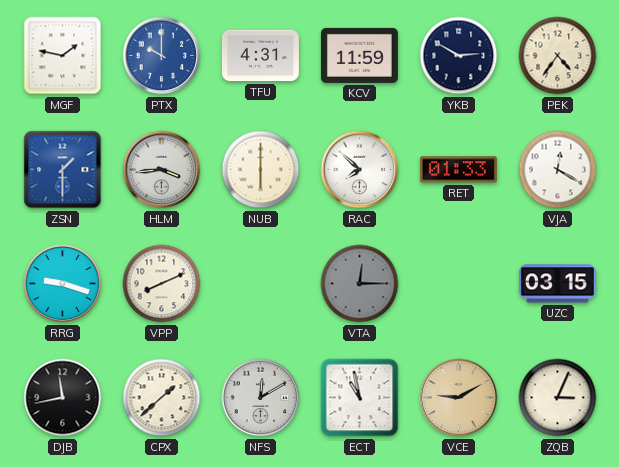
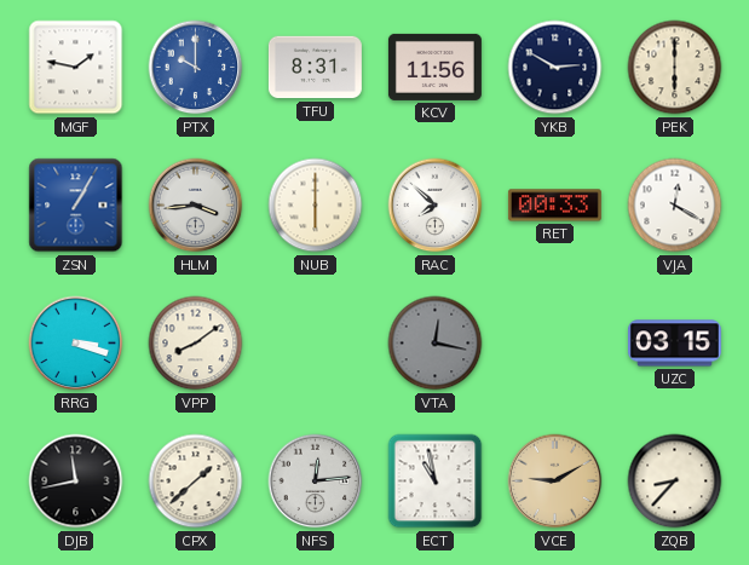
TFU: 4:31 -> 8:31
KCV: 11:59 -> 11:56
PEK: 4:36 -> 6:00
ZSN: 1:30 -> 1:05
RET: 01:33 -> 00:33
RRG: 9:18 -> 3:18
VPP: 8:11 -> 8:09
VTA: 12:15 -> 12:17
NFS: 12:10 -> 12:14
ZQB: 3:04 -> 8:37
